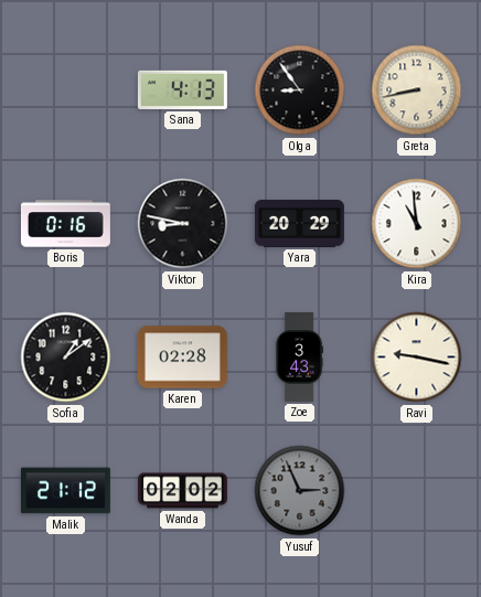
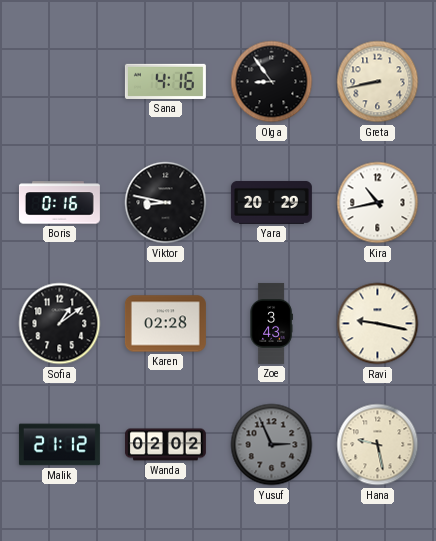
Sana: 4:13 -> 4:16
Kira: 10:59 -> 10:43
Hana: none -> 9:28
